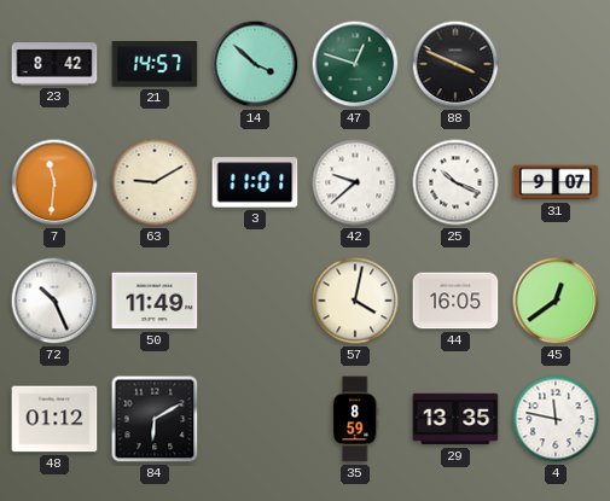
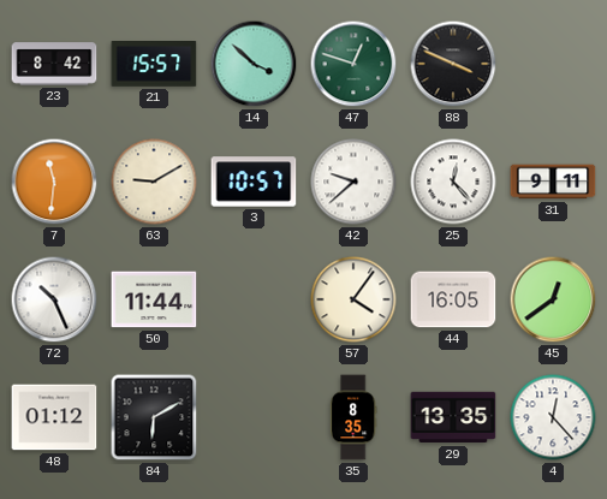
21: 14:57 -> 15:57
3: 11:01 -> 10:57
25: 10:19 -> 12:23
31: 9:07 -> 9:11
50: 11:49 -> 11:44
57: 4:02 -> 4:06
35: 8:59 -> 8:35
4: 11:47 -> 12:23
